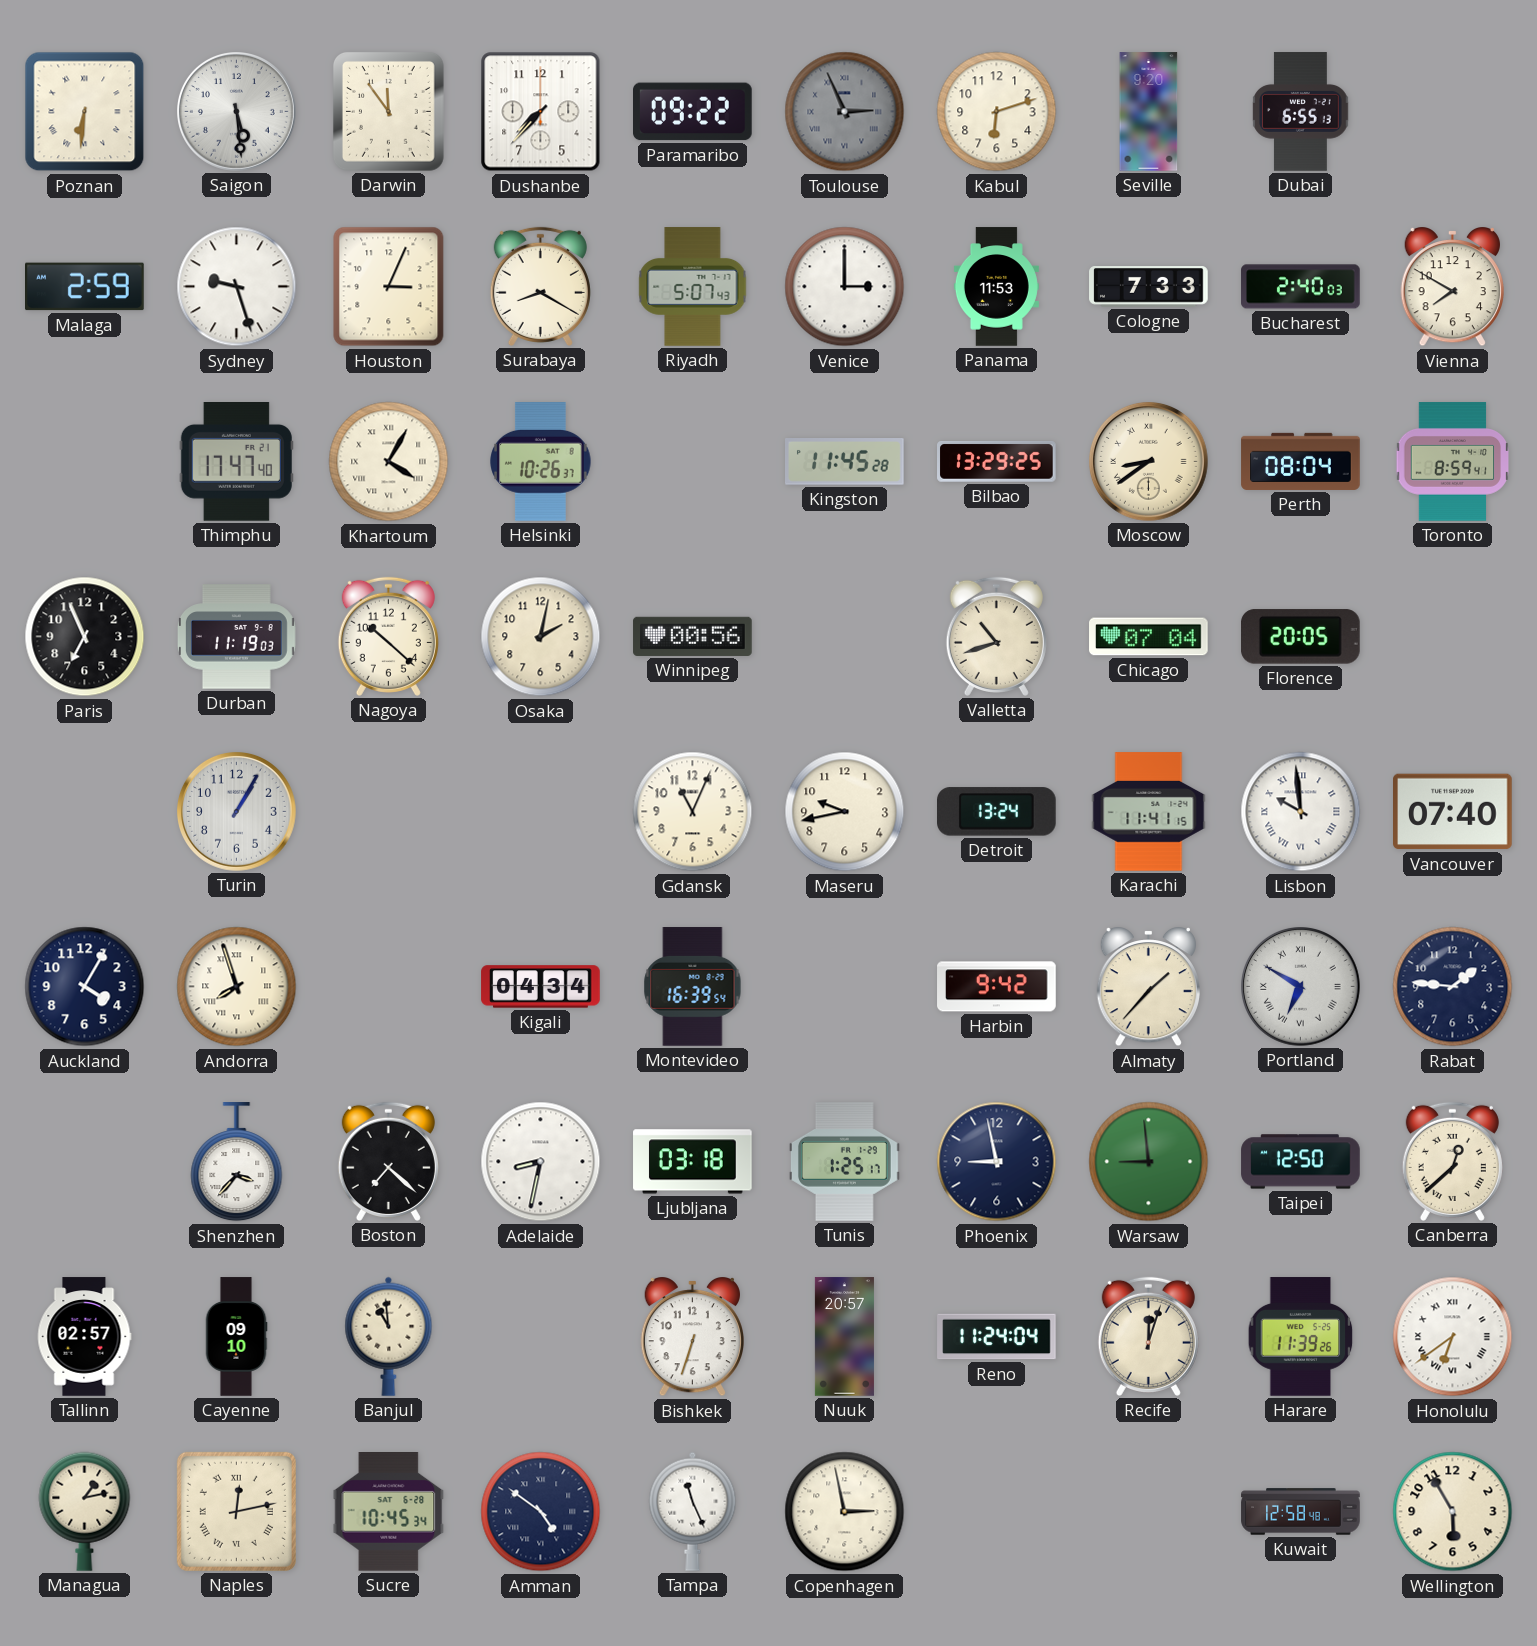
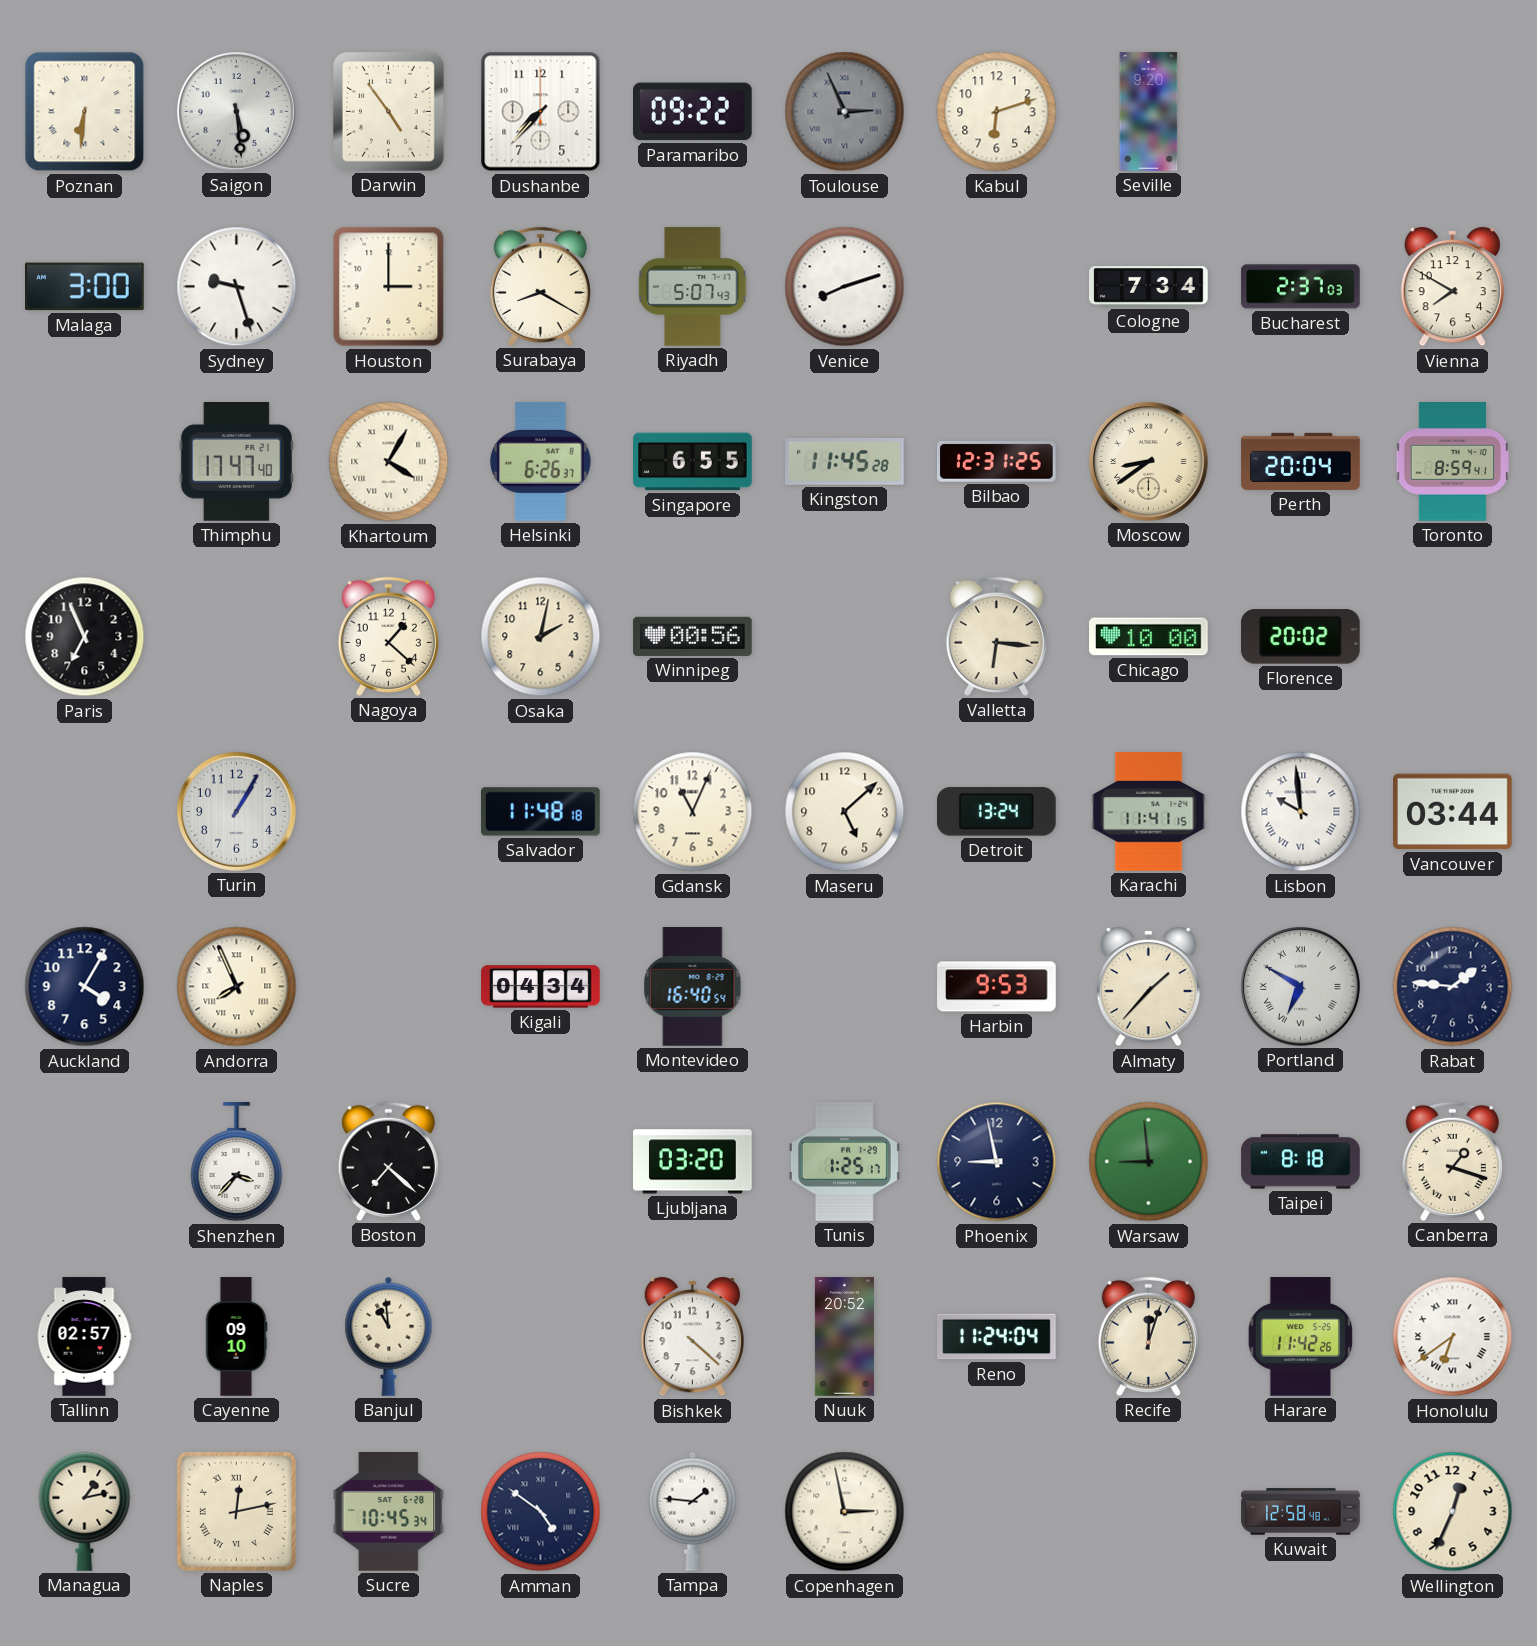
Darwin: 11:54 -> 4:54
Dubai: 6:55 -> none
Malaga: 2:59 -> 3:00
Houston: 3:04 -> 3:00
Venice: 3:00 -> 8:12
Panama: 11:53 -> none
Cologne: 7:33 -> 7:34
Bucharest: 2:40 -> 2:37
Helsinki: 10:26 -> 6:26
Singapore: none -> 6:55
Bilbao: 13:29 -> 12:31
Perth: 08:04 -> 20:04
Durban: 11:19 -> none
Nagoya: 10:22 -> 1:22
Valletta: 10:42 -> 6:16
Chicago: 07:04 -> 10:00
Florence: 20:05 -> 20:02
Salvador: none -> 11:48
Maseru: 9:43 -> 5:08
Vancouver: 07:40 -> 03:44
Andorra: 7:57 -> 7:56
Montevideo: 16:39 -> 16:40
Harbin: 9:42 -> 9:53
Adelaide: 8:32 -> none
Ljubljana: 03:18 -> 03:20
Taipei: 12:50 -> 8:18
Canberra: 12:38 -> 1:18
Bishkek: 6:33 -> 4:22
Nuuk: 20:57 -> 20:52
Harare: 11:39 -> 11:42
Tampa: 11:26 -> 1:46
Wellington: 5:55 -> 12:34
